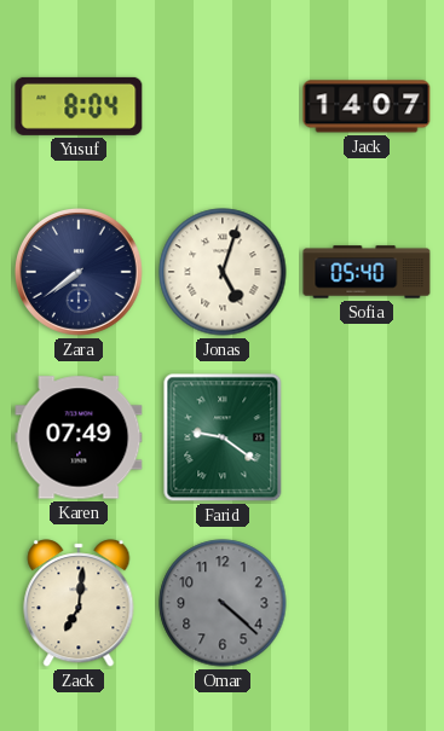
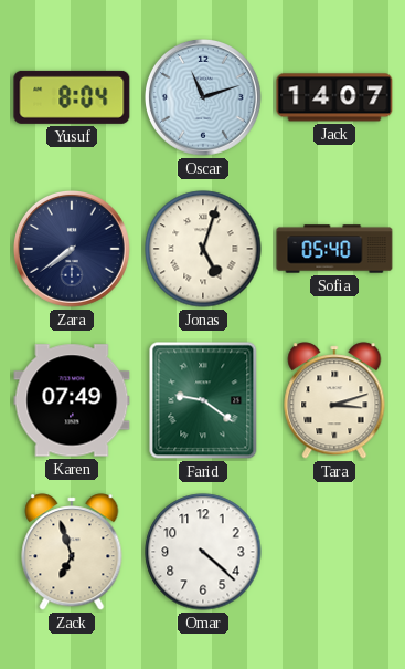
Oscar: none -> 11:12
Tara: none -> 3:12
Zack: 7:01 -> 6:57
Omar dial: grey -> white
